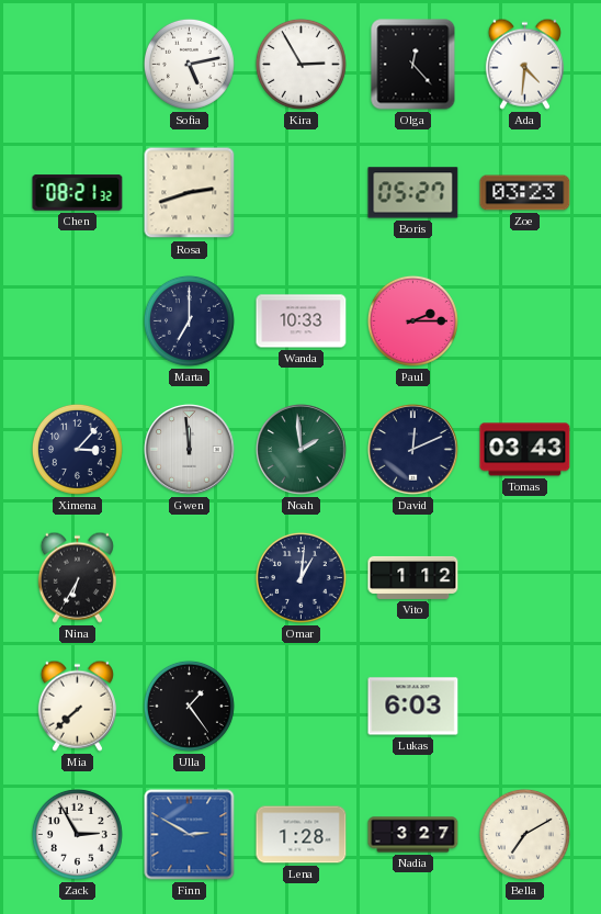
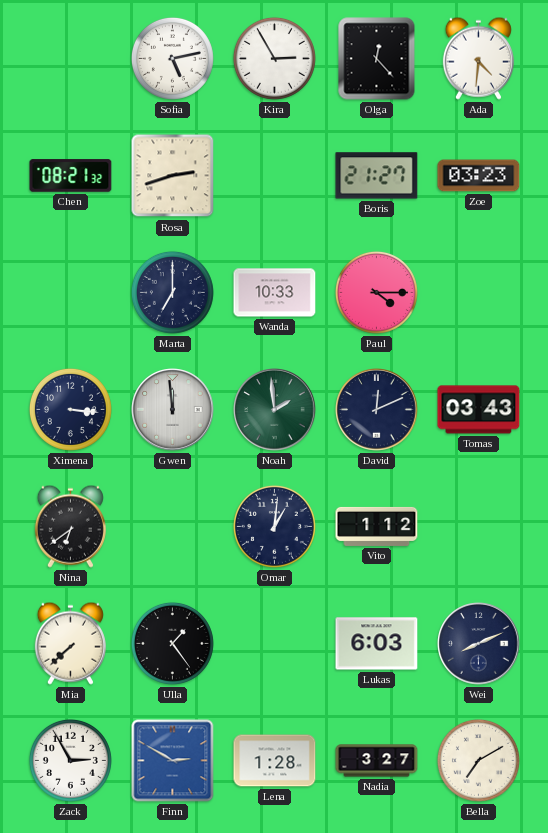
Boris: 05:27 -> 21:27
Paul: 2:15 -> 4:15
Ximena: 3:07 -> 3:16
Nina: 6:35 -> 6:39
Wei: none -> 8:11
